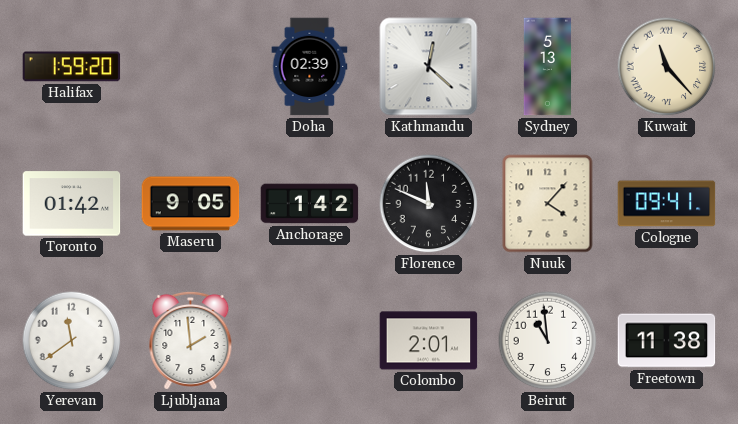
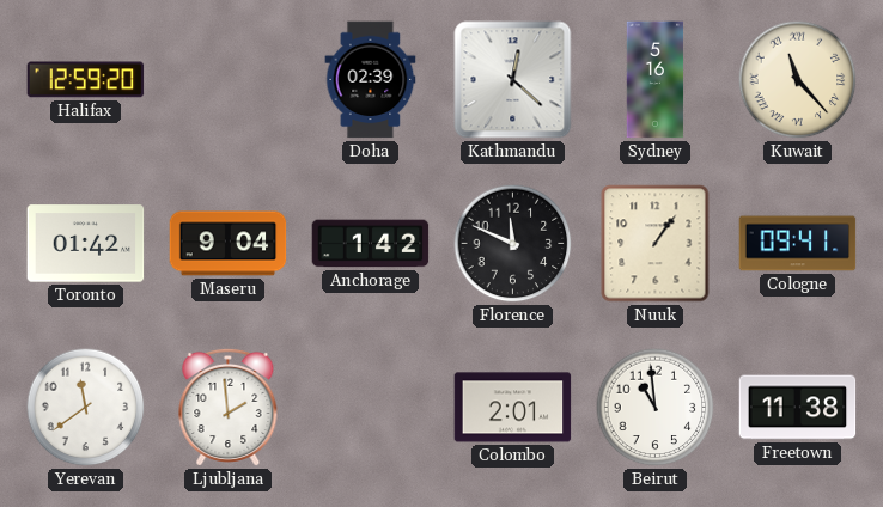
Halifax: 1:59 -> 12:59
Sydney: 5:13 -> 5:16
Maseru: 9:05 -> 9:04
Nuuk: 4:07 -> 1:06
